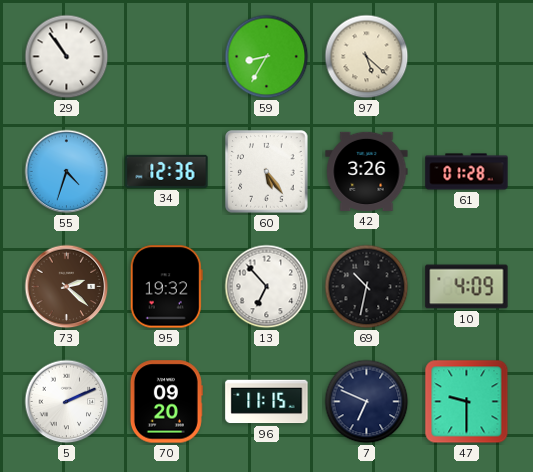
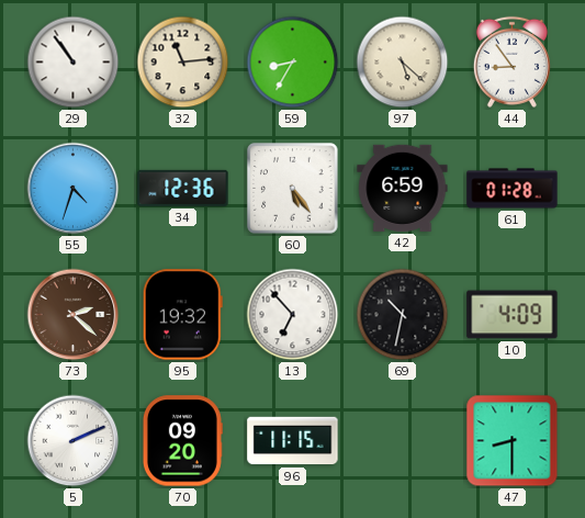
32: none -> 11:14
44: none -> 8:54
42: 3:26 -> 6:59
7: 6:49 -> none
47: 9:30 -> 8:30
